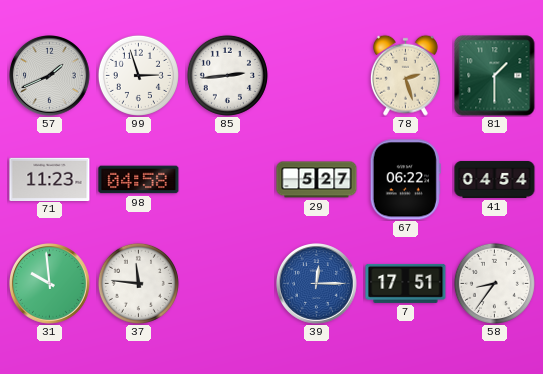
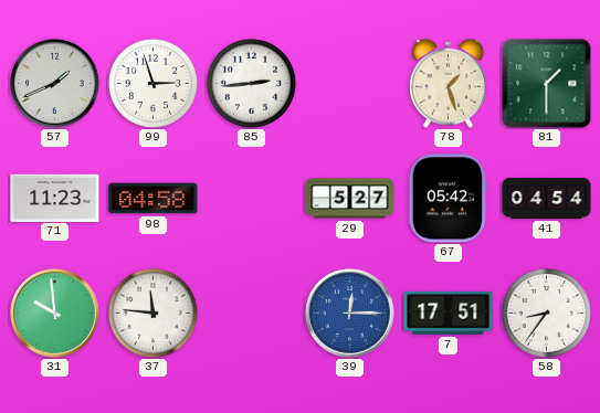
78: 2:27 -> 1:27
67: 06:22 -> 05:42
